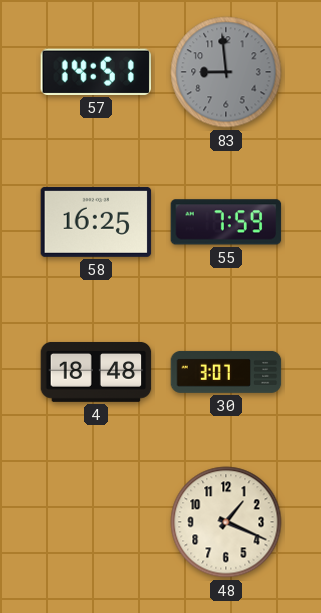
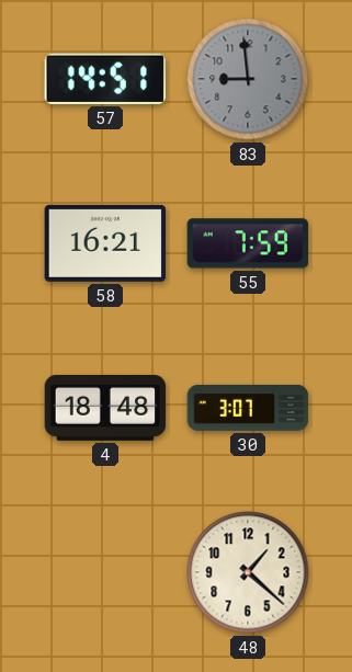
58: 16:25 -> 16:21
48: 1:19 -> 1:22
